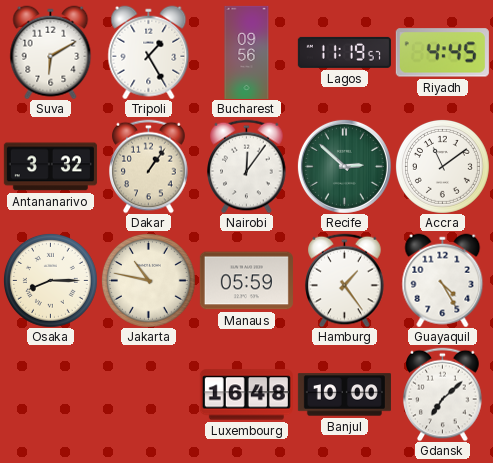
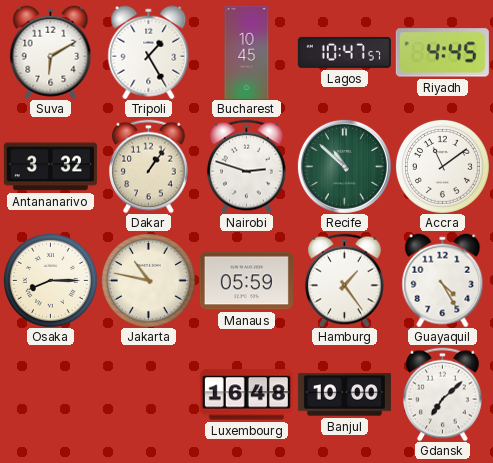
Bucharest: 09:56 -> 10:45
Lagos: 11:19 -> 10:47
Nairobi: 12:06 -> 2:48
Recife: 2:52 -> 10:52
